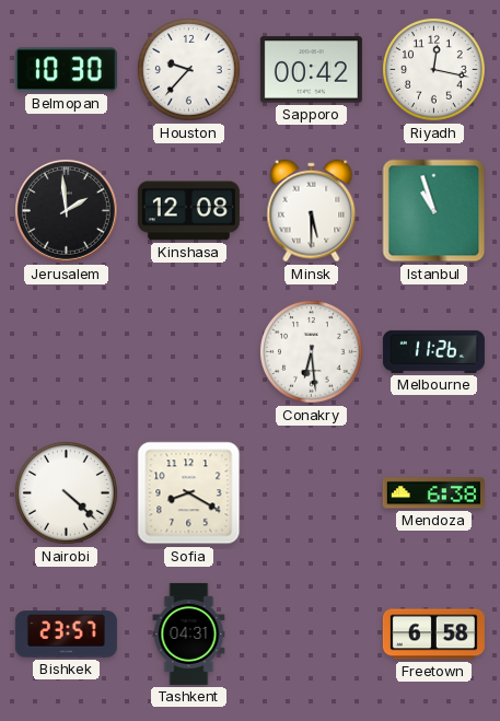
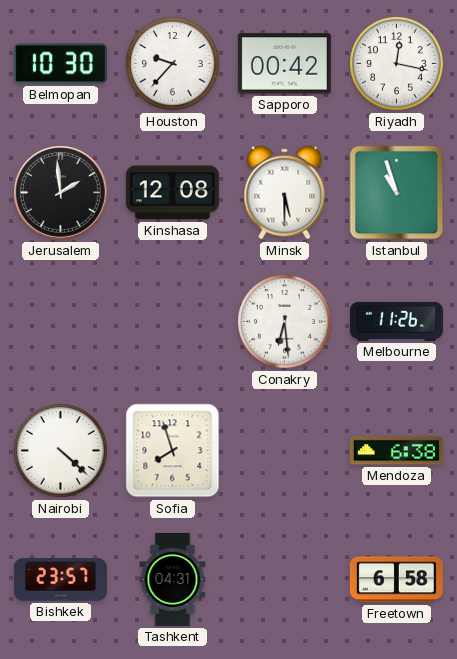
Sofia: 8:20 -> 7:57
